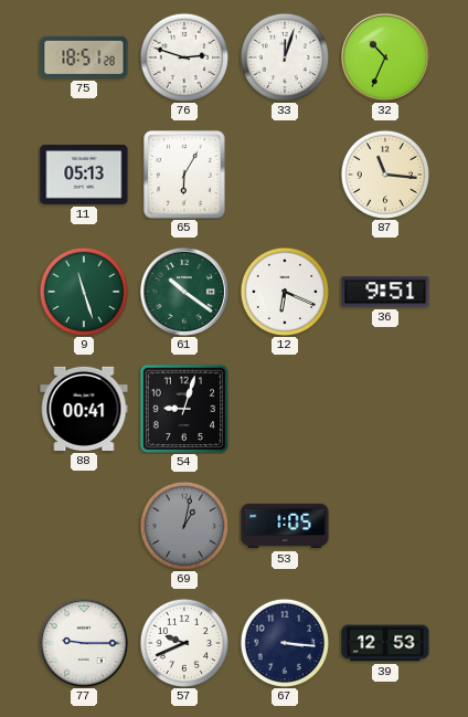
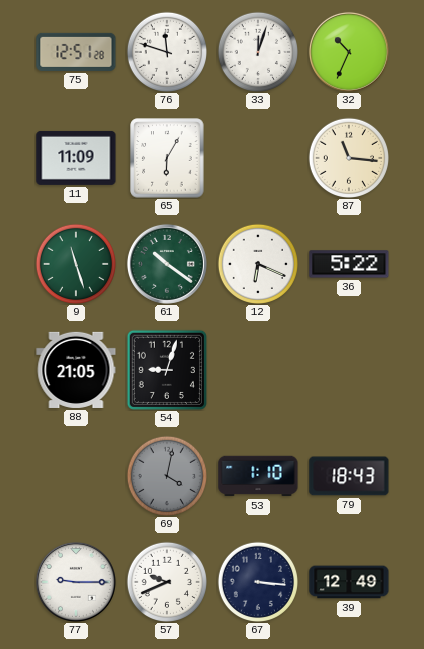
75: 18:51 -> 12:51
76: 2:48 -> 11:48
11: 05:13 -> 11:09
36: 9:51 -> 5:22
88: 00:41 -> 21:05
69: 1:02 -> 4:02
53: 1:05 -> 1:10
79: none -> 18:43
39: 12:53 -> 12:49
